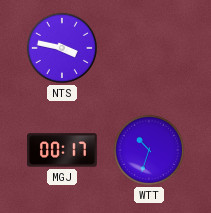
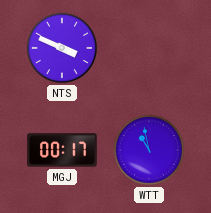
NTS: 3:47 -> 3:49
WTT: 10:33 -> 10:58
